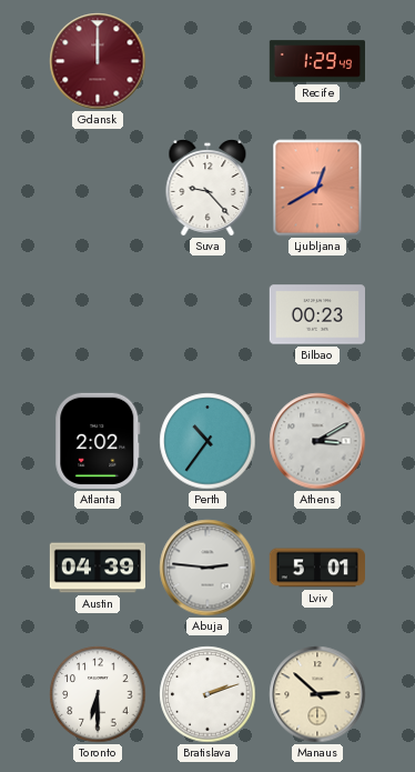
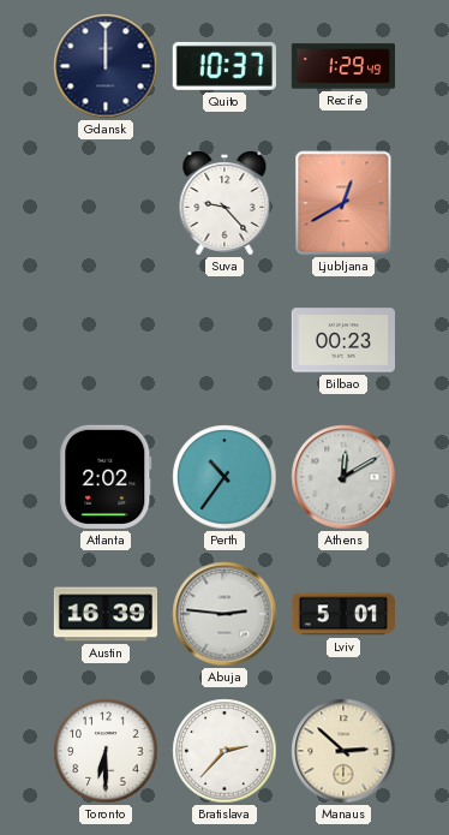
Gdansk dial: burgundy -> navy
Quito: none -> 10:37
Athens: 3:10 -> 12:10
Austin: 04:39 -> 16:39
Bratislava: 2:12 -> 2:37
